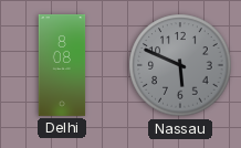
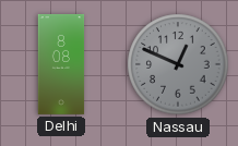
Nassau: 5:49 -> 12:49
